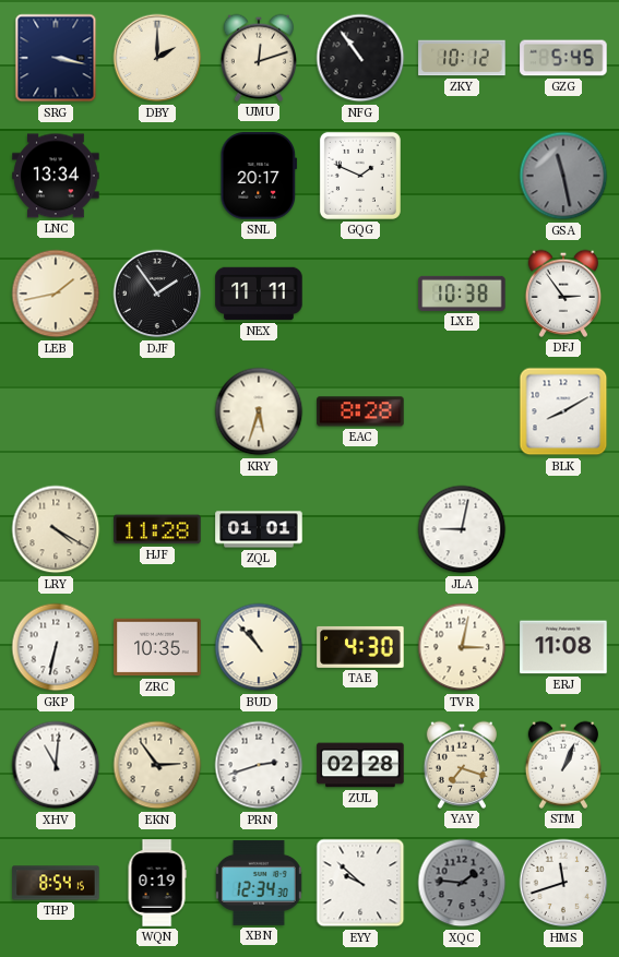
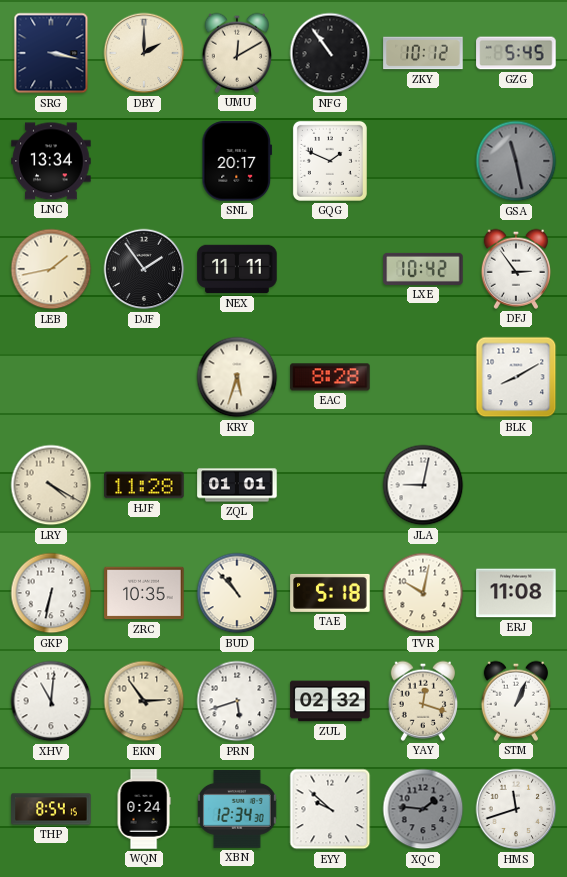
UMU: 12:12 -> 12:10
LXE: 10:38 -> 10:42
TAE: 4:30 -> 5:18
TVR: 3:02 -> 10:02
PRN: 2:42 -> 5:42
ZUL: 02:28 -> 02:32
YAY: 7:18 -> 12:18
WQN: 0:19 -> 0:24
